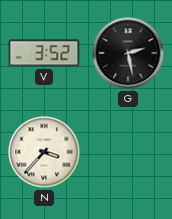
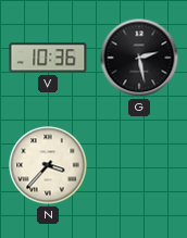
V: 3:52 -> 10:36
